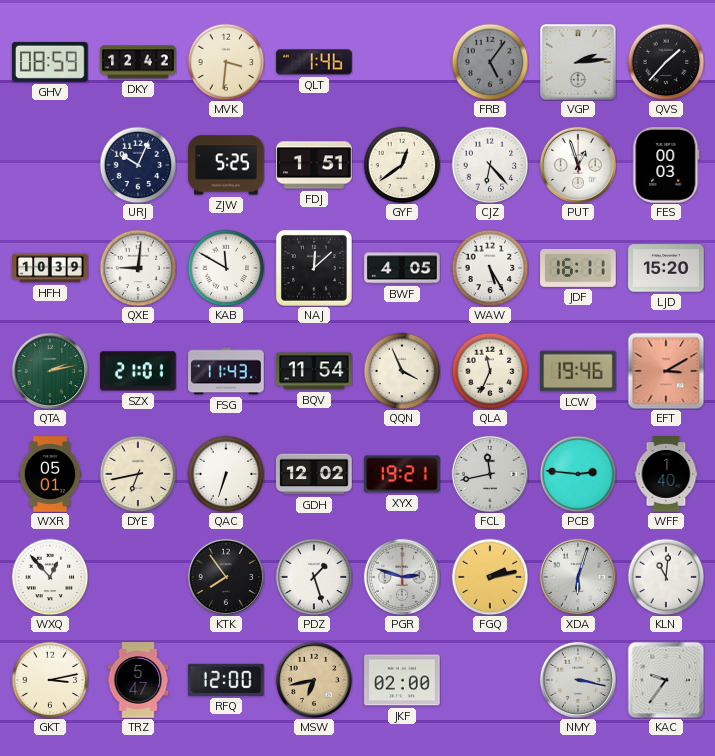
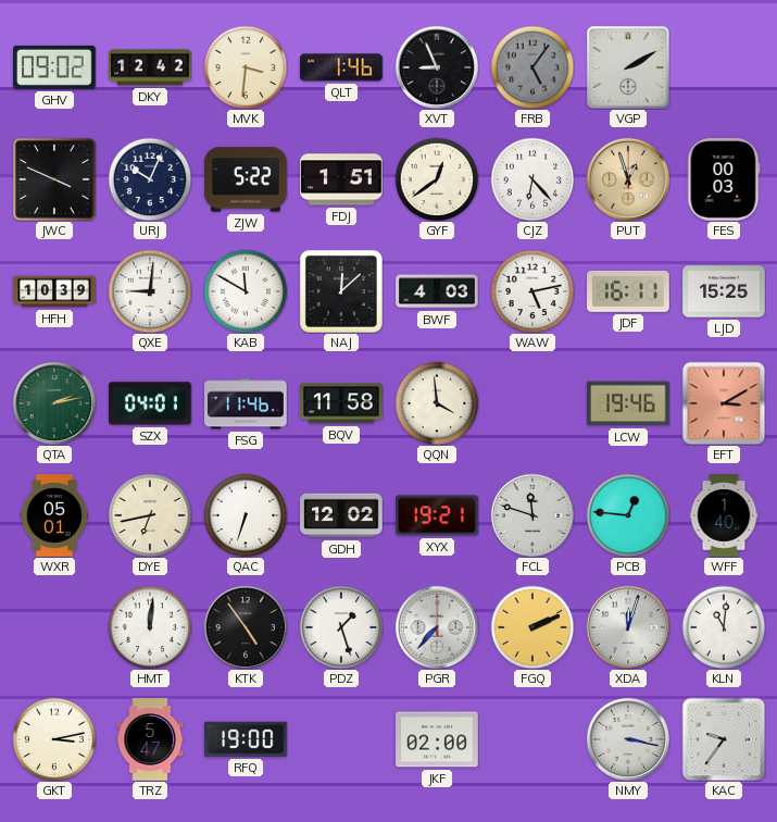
GHV: 08:59 -> 09:02
XVT: none -> 8:56
VGP: 2:14 -> 2:10
QVS: 1:37 -> none
JWC: none -> 3:49
ZJW: 5:25 -> 5:22
PUT dial: white -> champagne
BWF: 4:05 -> 4:03
WAW: 5:25 -> 5:13
LJD: 15:20 -> 15:25
SZX: 21:01 -> 04:01
FSG: 11:43 -> 11:46
BQV: 11:54 -> 11:58
QQN: 3:56 -> 3:59
QLA: 11:34 -> none
FCL: 11:43 -> 11:48
PCB: 2:46 -> 12:46
WXQ: 12:53 -> none
HMT: none -> 12:01
KTK: 7:54 -> 4:54
PGR: 2:48 -> 7:37
FGQ: 2:13 -> 2:11
XDA: 6:03 -> 12:03
RFQ: 12:00 -> 19:00
MSW: 6:43 -> none
